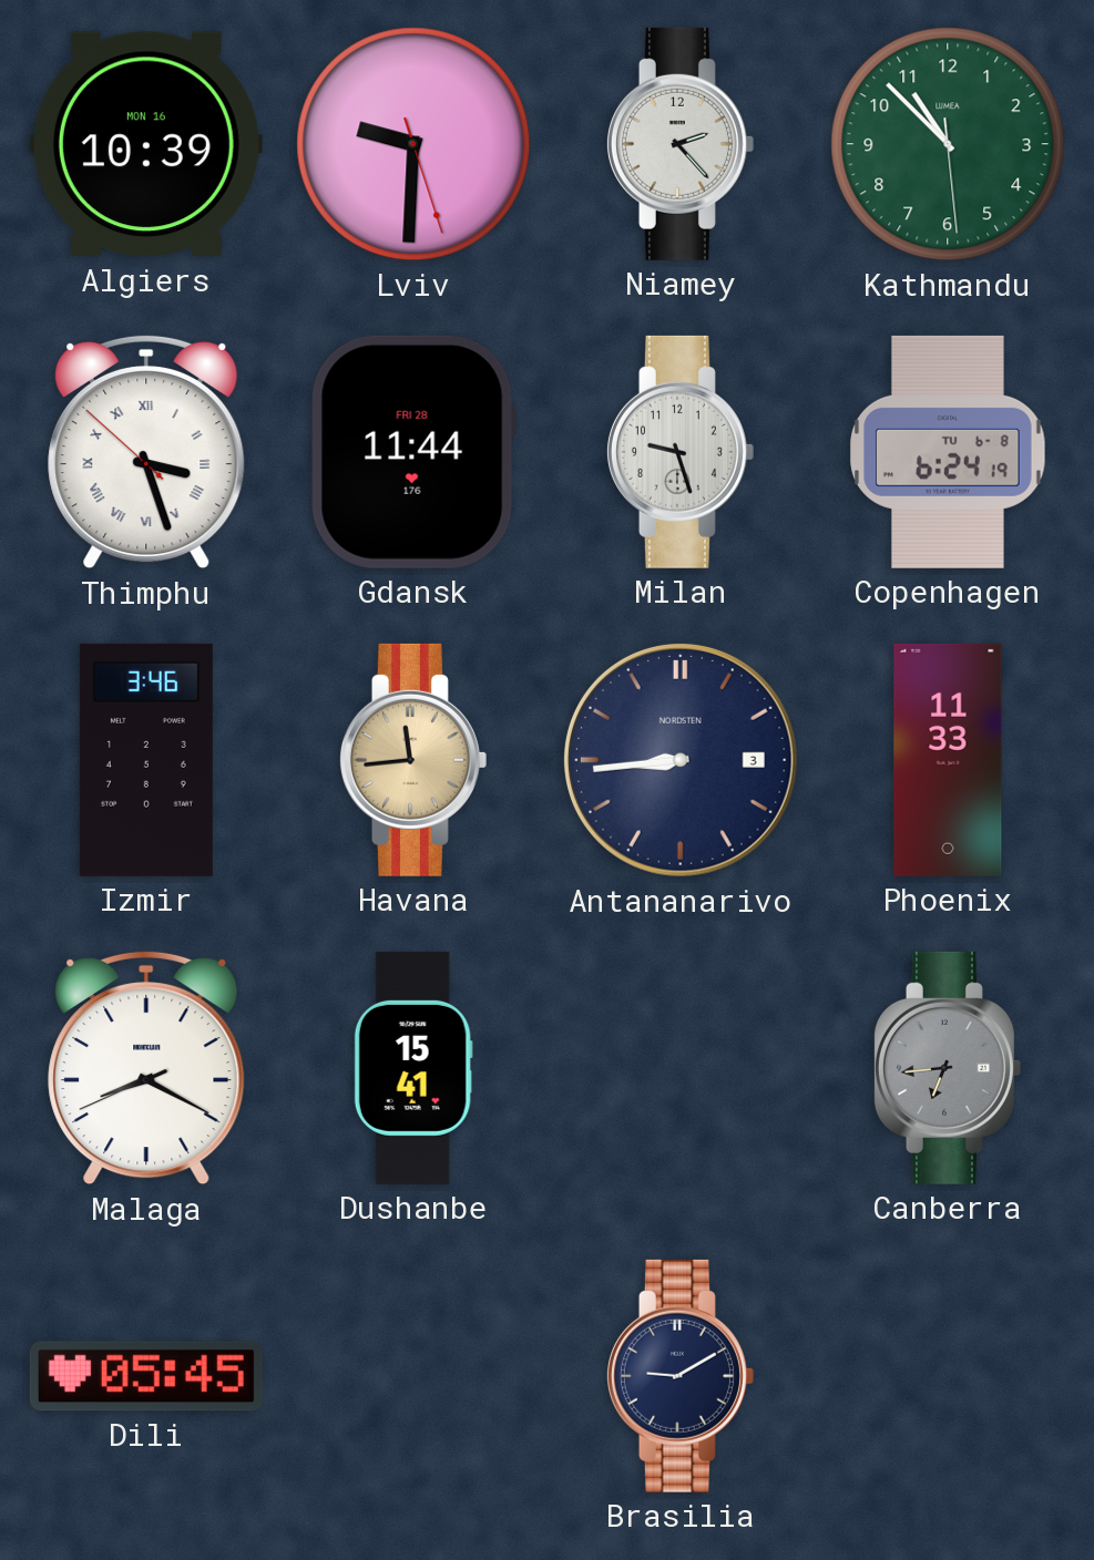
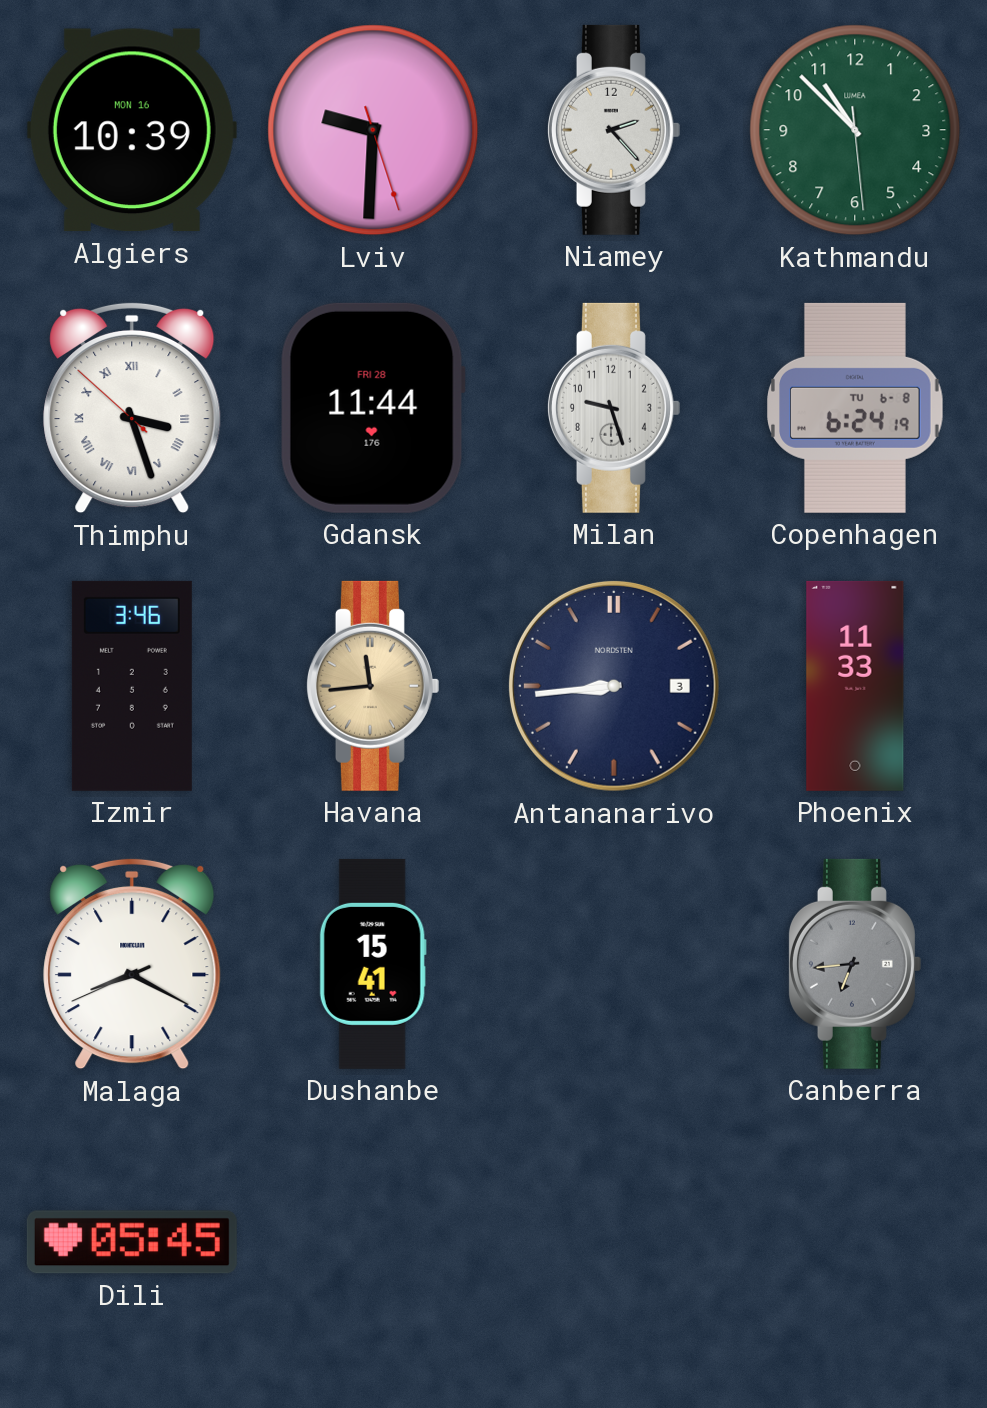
Brasilia: 9:10 -> none
